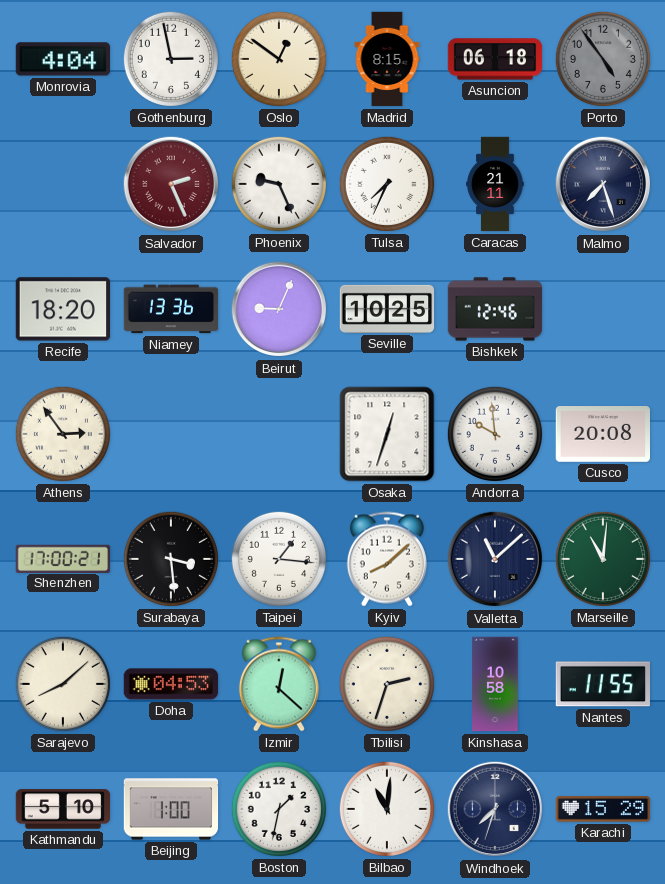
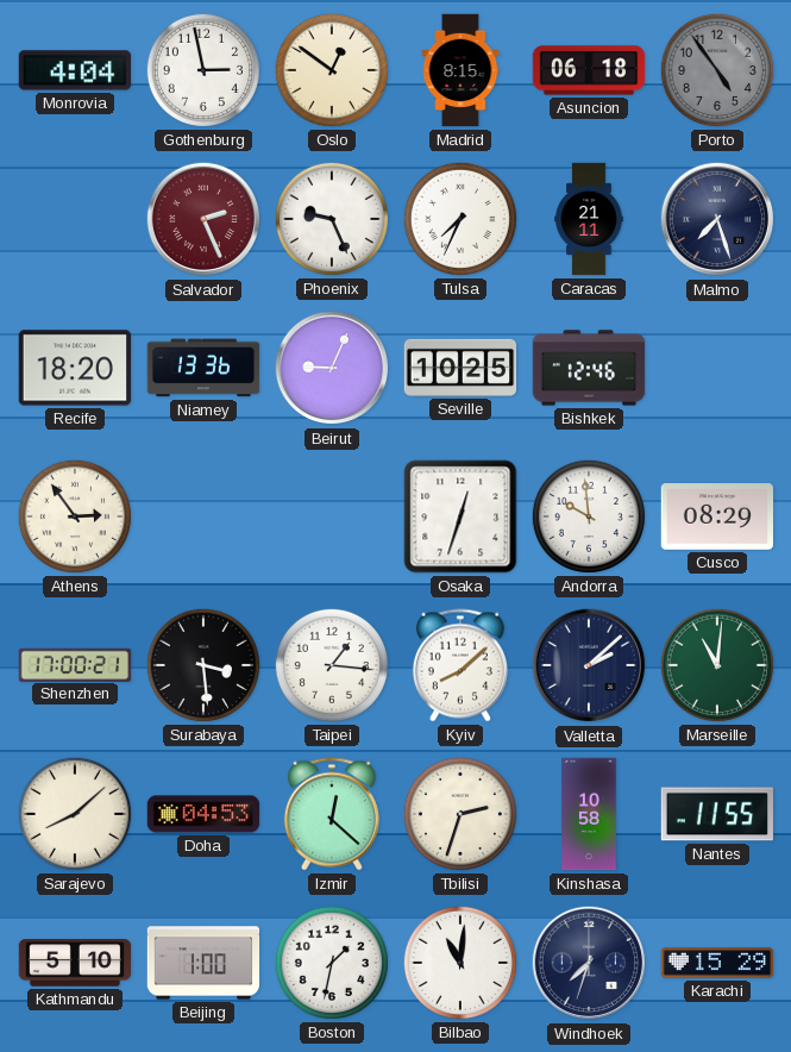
Cusco: 20:08 -> 08:29
Valletta: 11:08 -> 2:08
